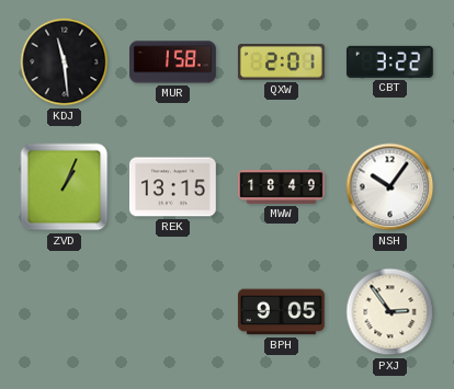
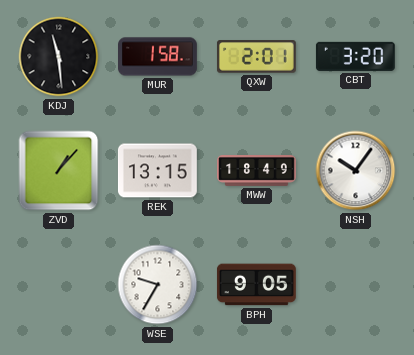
CBT: 3:22 -> 3:20
ZVD: 1:04 -> 1:07
WSE: none -> 9:35
PXJ: 2:54 -> none
